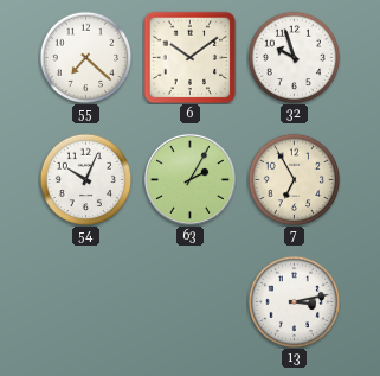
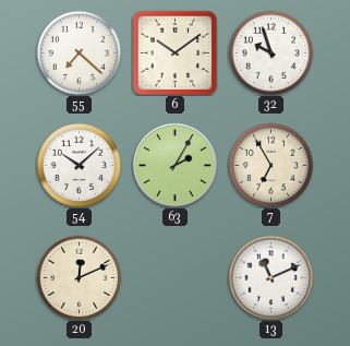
54: 10:04 -> 10:08
20: none -> 12:11
13: 3:13 -> 11:11
